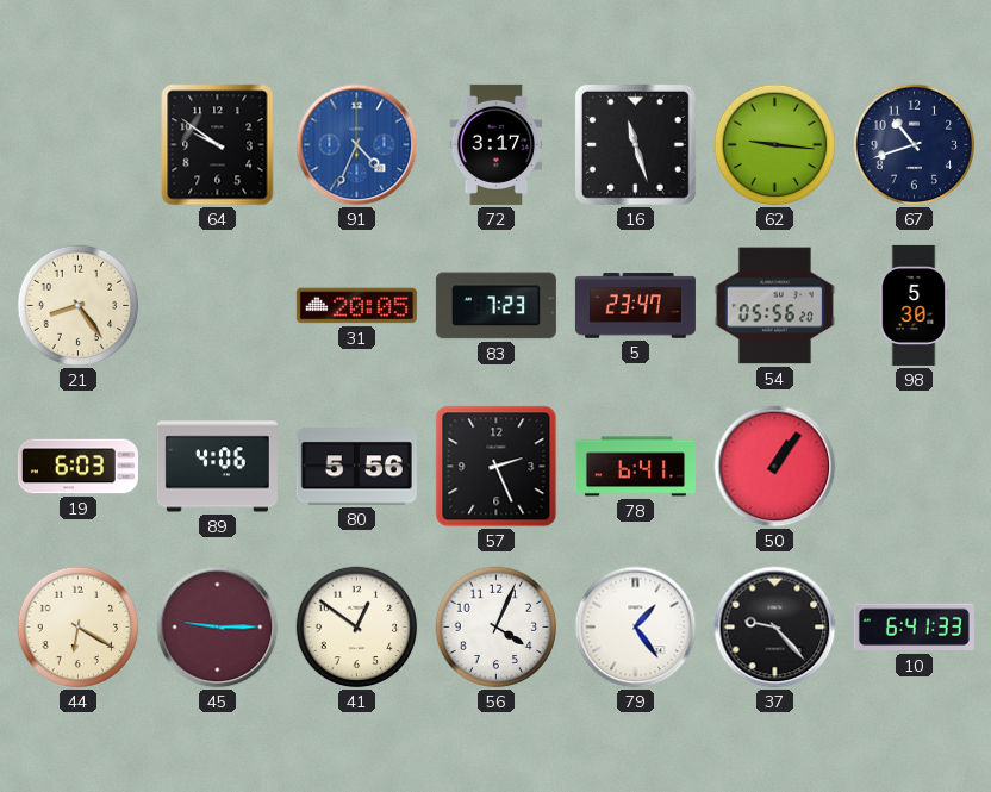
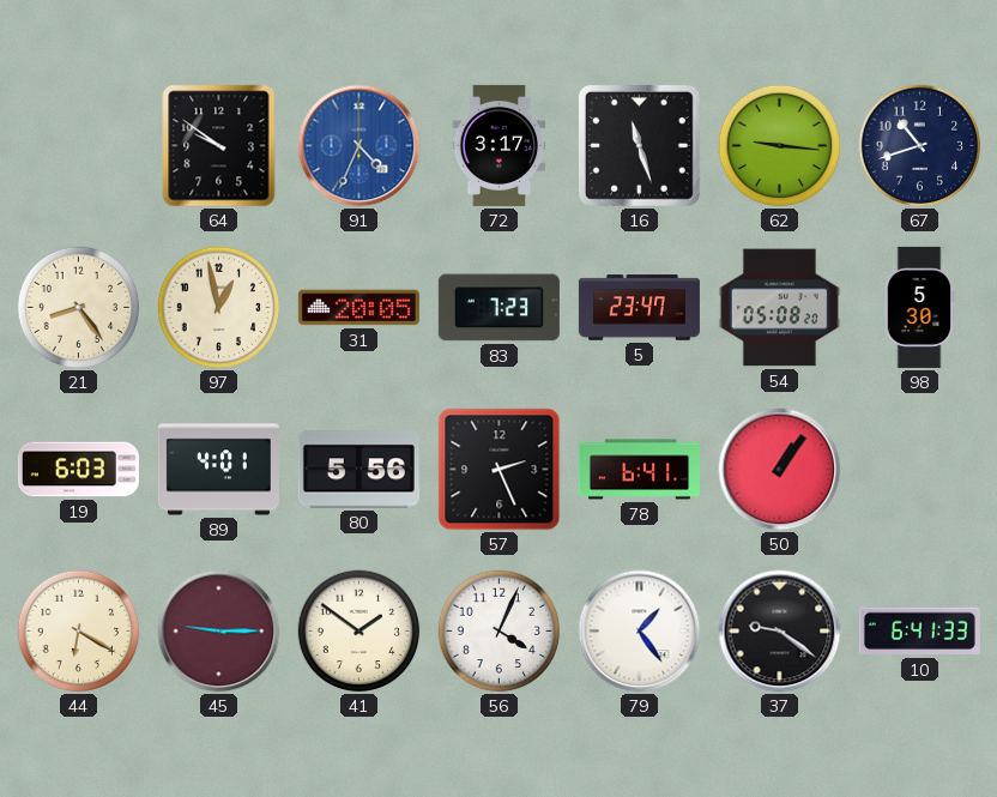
97: none -> 12:58
54: 05:56 -> 05:08
89: 4:06 -> 4:01
41: 12:51 -> 1:51
37: 9:23 -> 9:21
